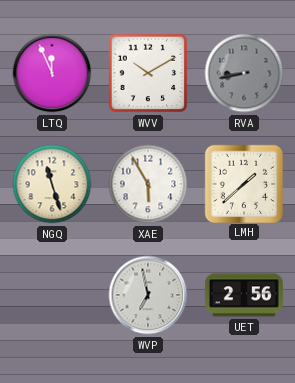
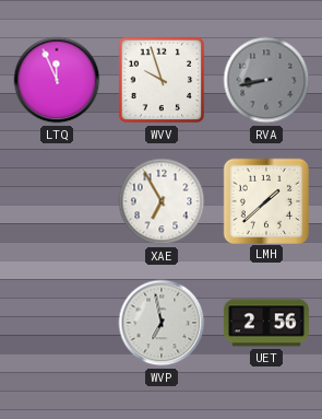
WVV: 10:10 -> 9:57
NGQ: 11:27 -> none
XAE: 5:55 -> 6:55
